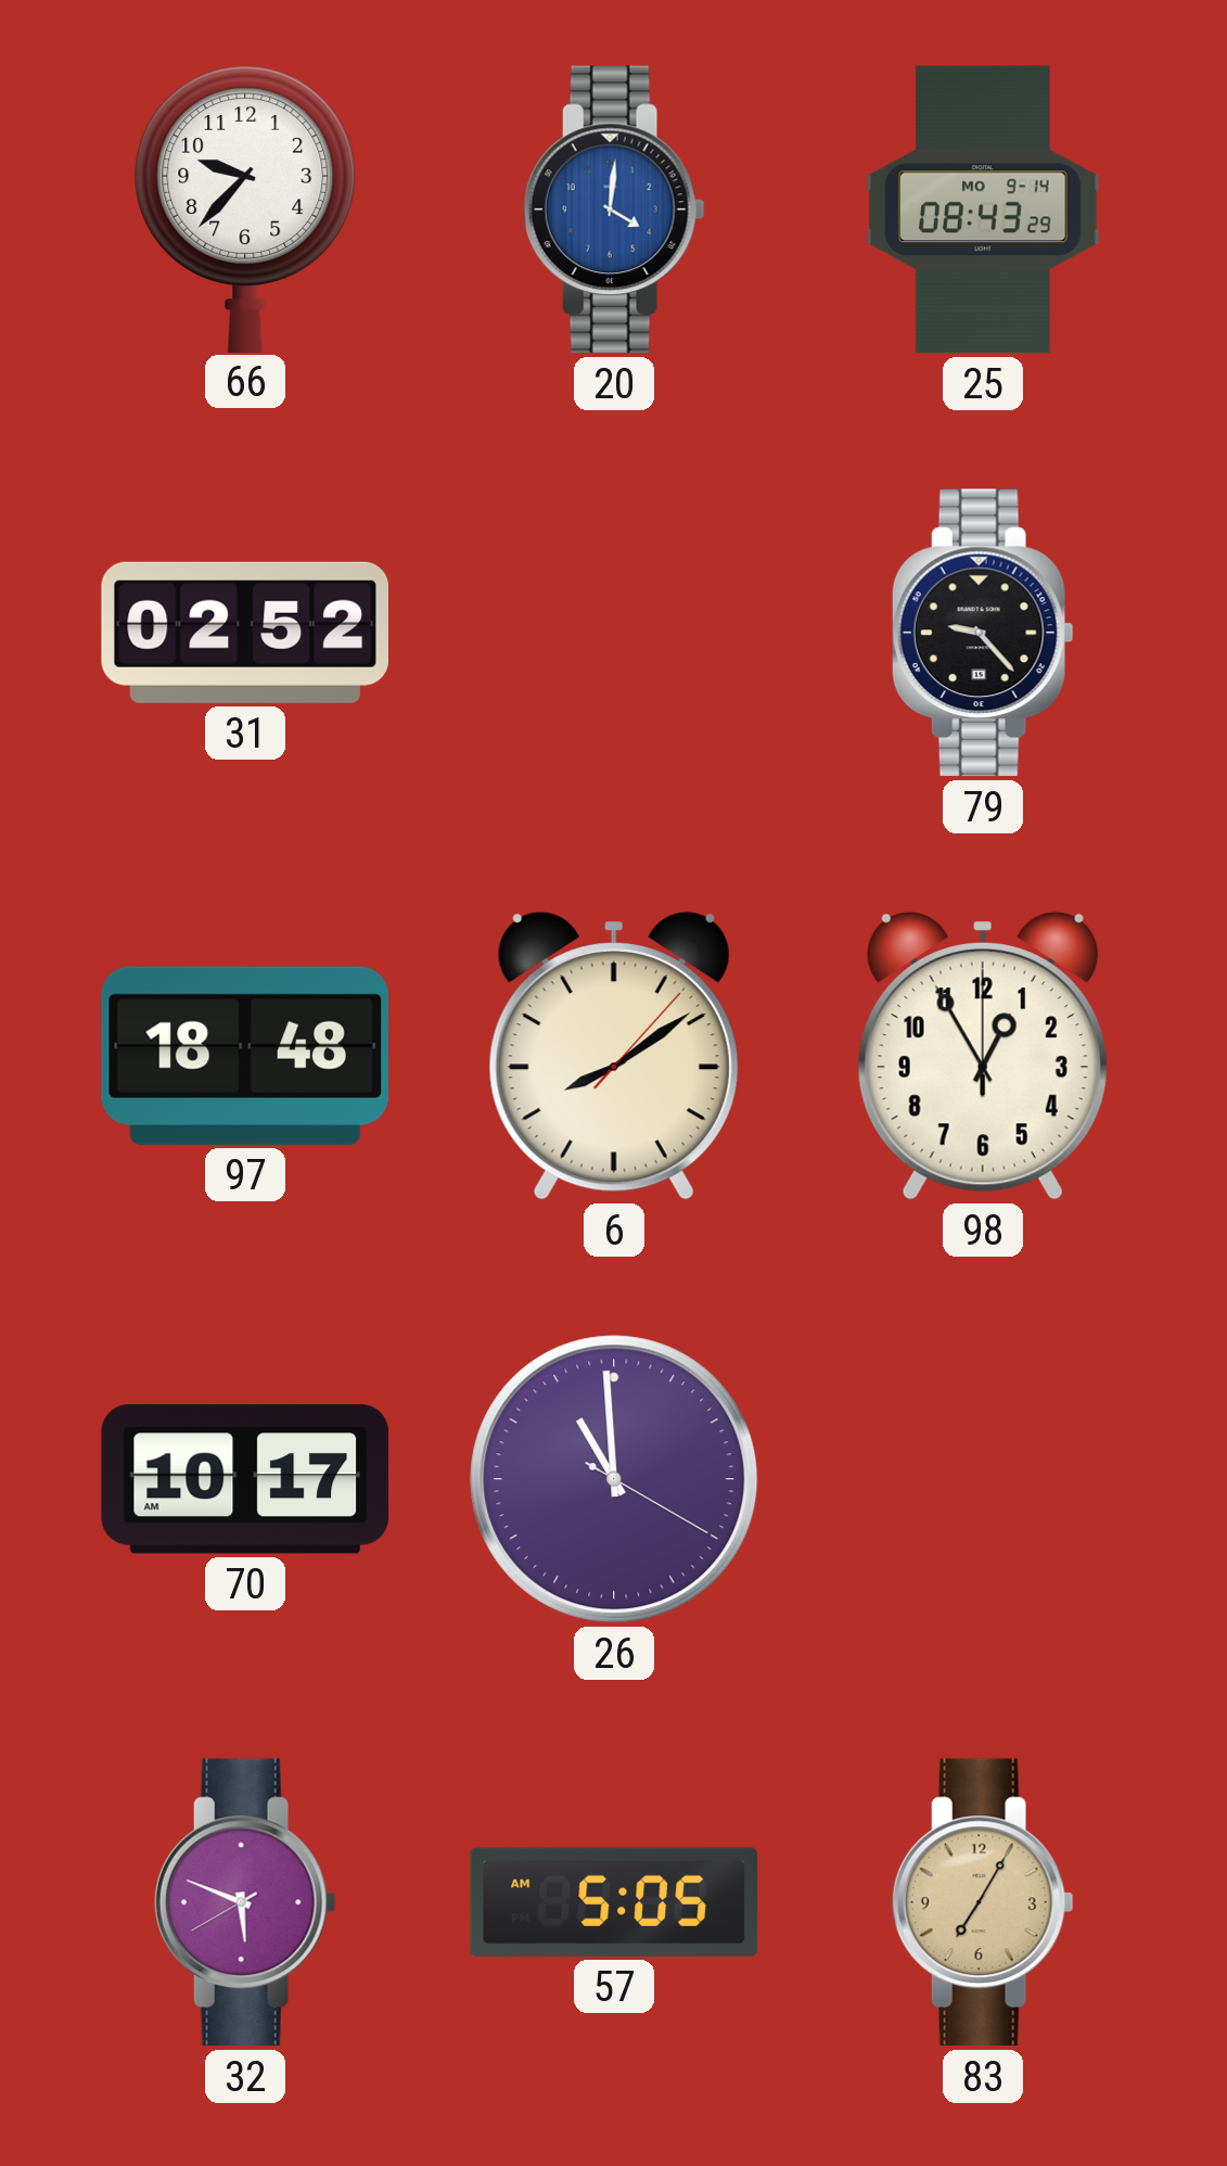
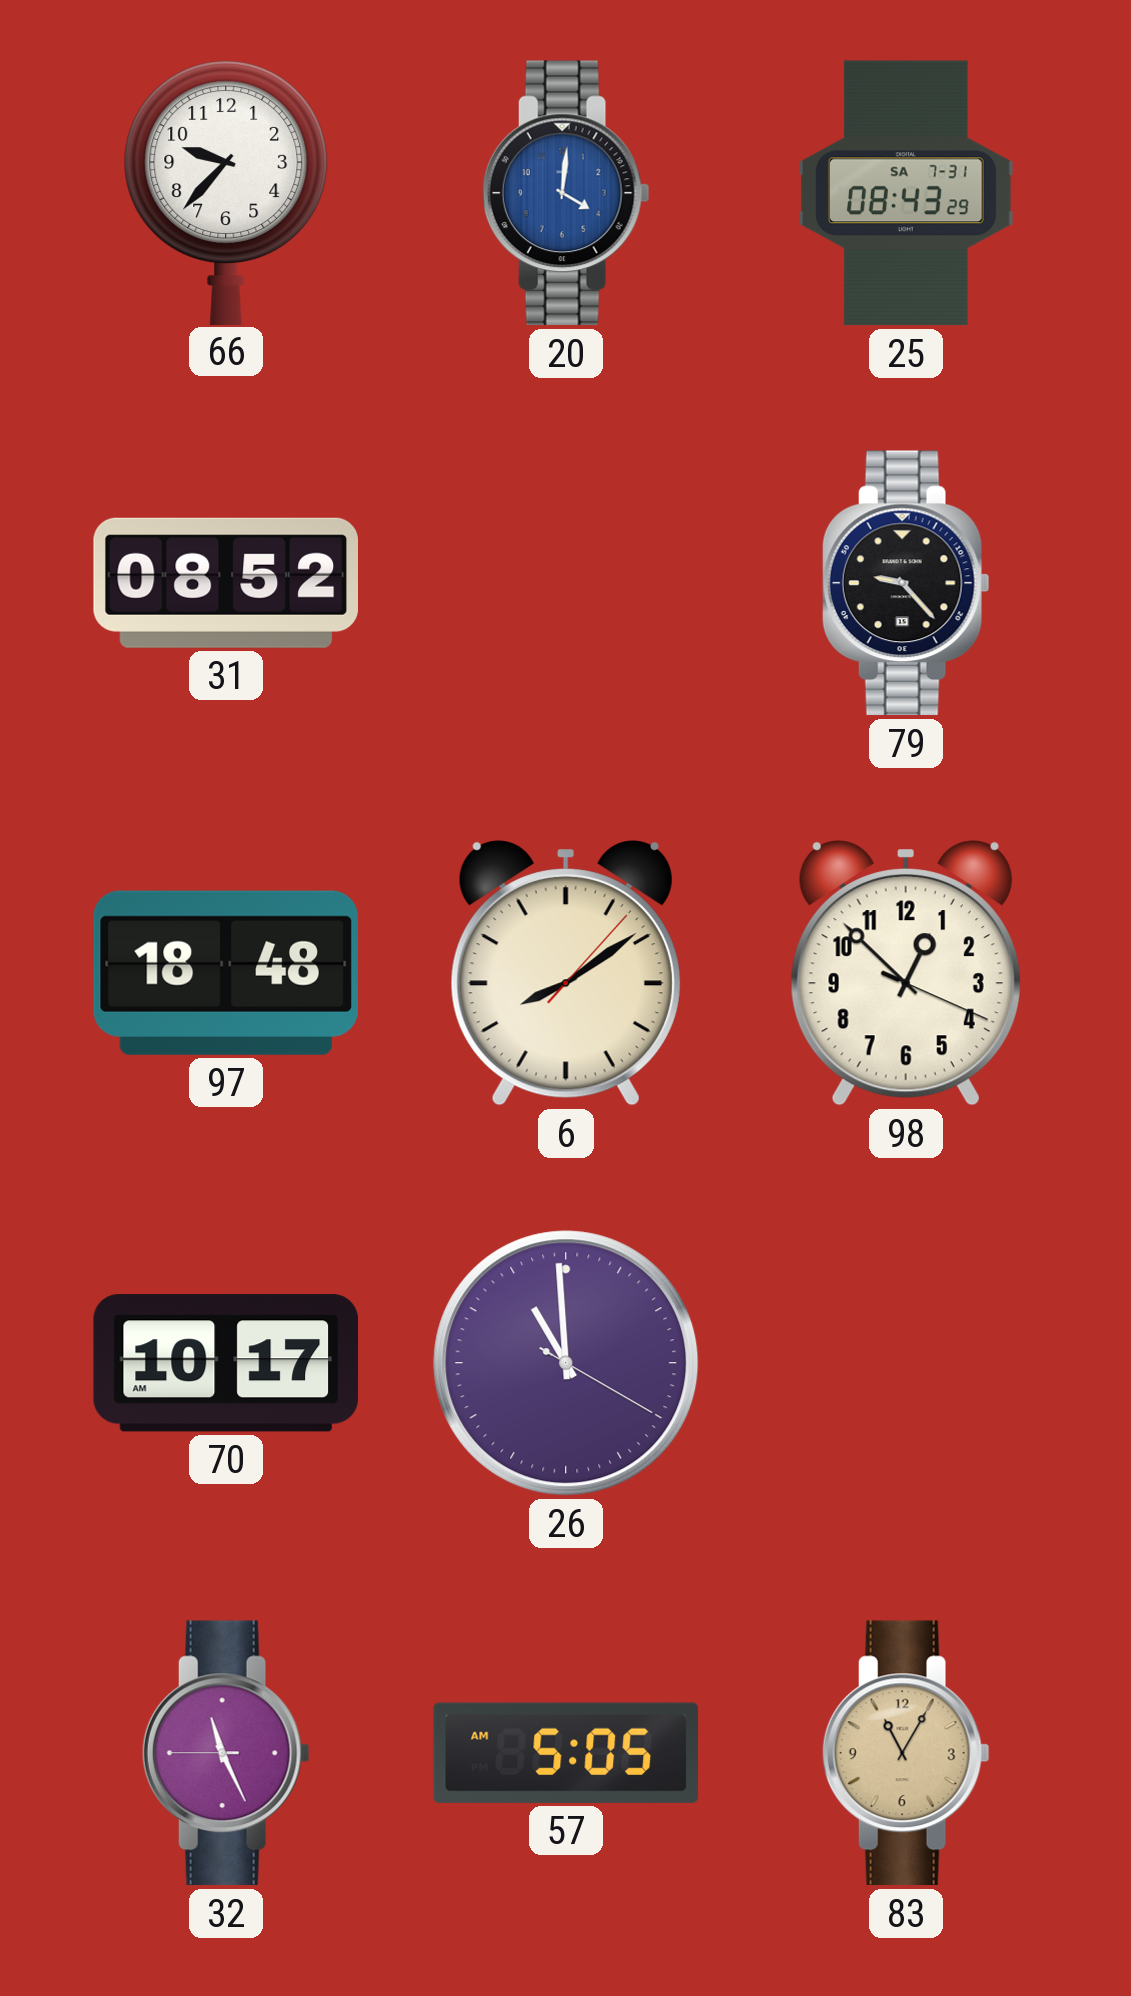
25 date: MO 9-14 -> SA 7-31
31: 02:52 -> 08:52
98: 12:55 -> 12:52
32: 5:48 -> 11:25
83: 7:05 -> 11:05
